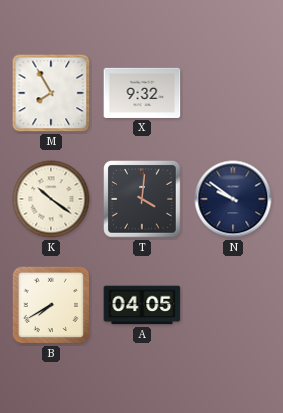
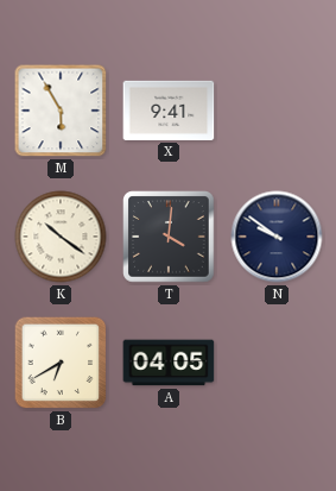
M: 7:55 -> 5:55
X: 9:32 -> 9:41
B: 7:40 -> 6:40
